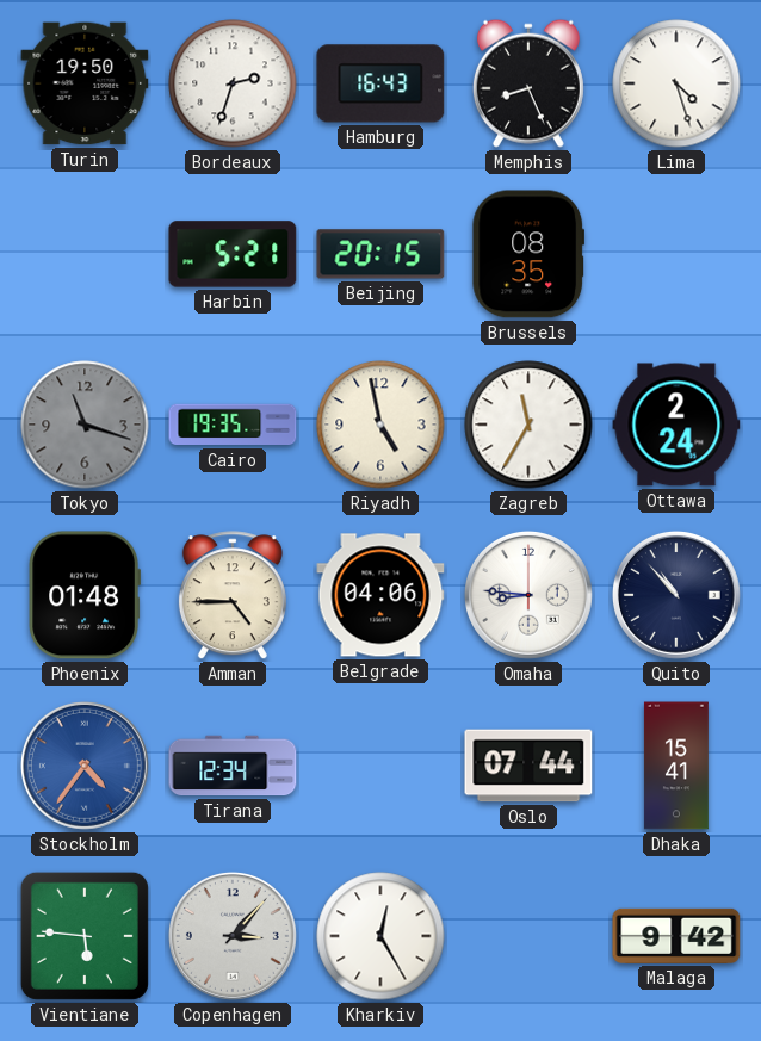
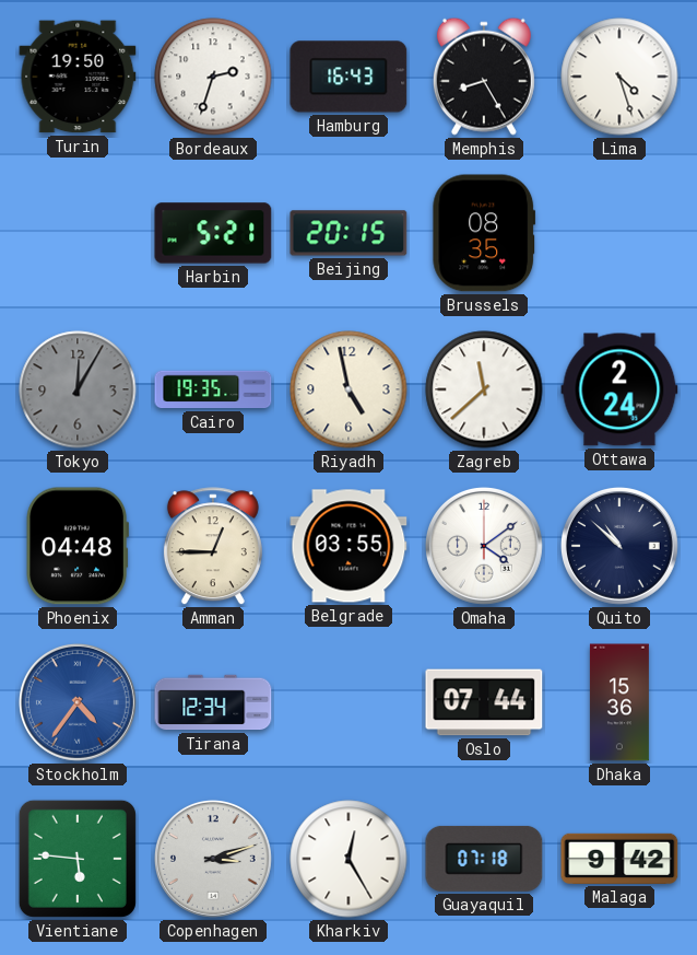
Memphis: 8:26 -> 8:25
Tokyo: 11:18 -> 12:05
Zagreb: 11:35 -> 11:38
Phoenix: 01:48 -> 04:48
Amman: 4:45 -> 12:45
Belgrade: 04:06 -> 03:55
Omaha: 8:46 -> 4:09
Quito: 10:53 -> 10:52
Dhaka: 15:41 -> 15:36
Copenhagen: 3:07 -> 3:12
Guayaquil: none -> 07:18
